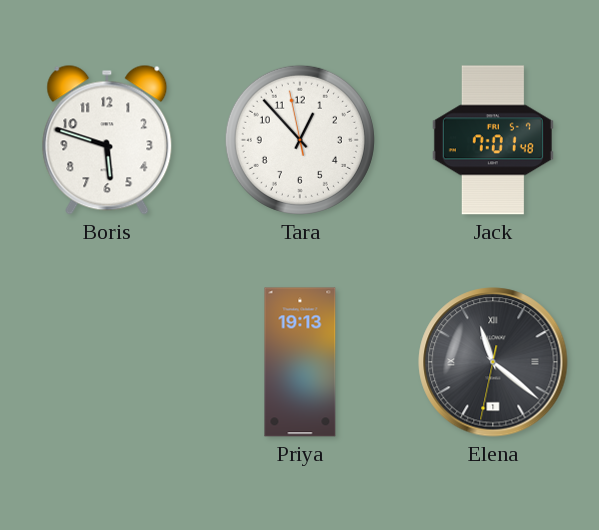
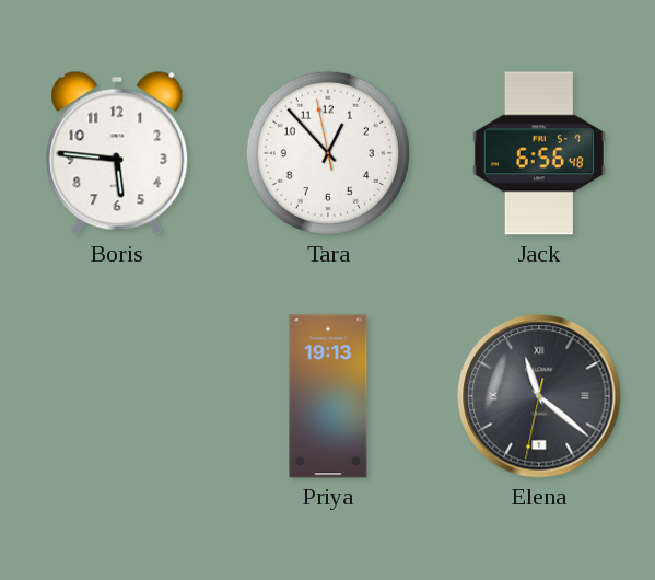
Boris: 5:48 -> 5:46
Jack: 7:01 -> 6:56
